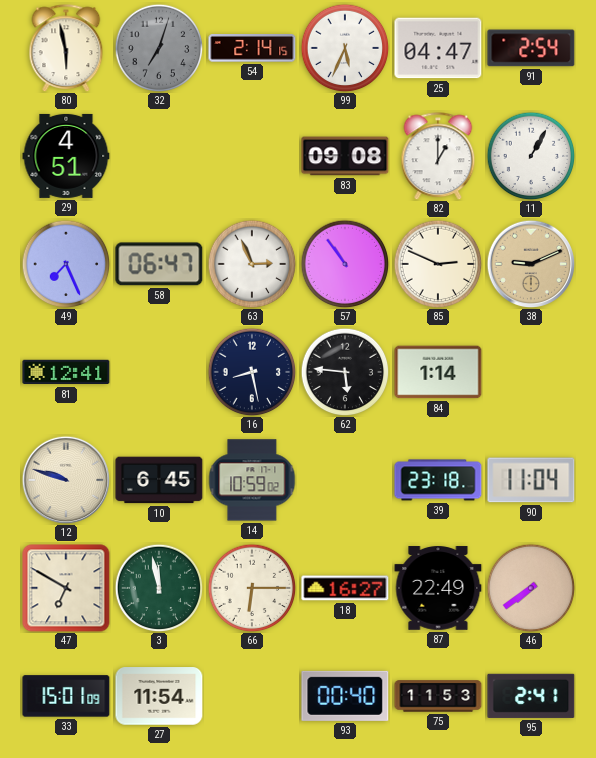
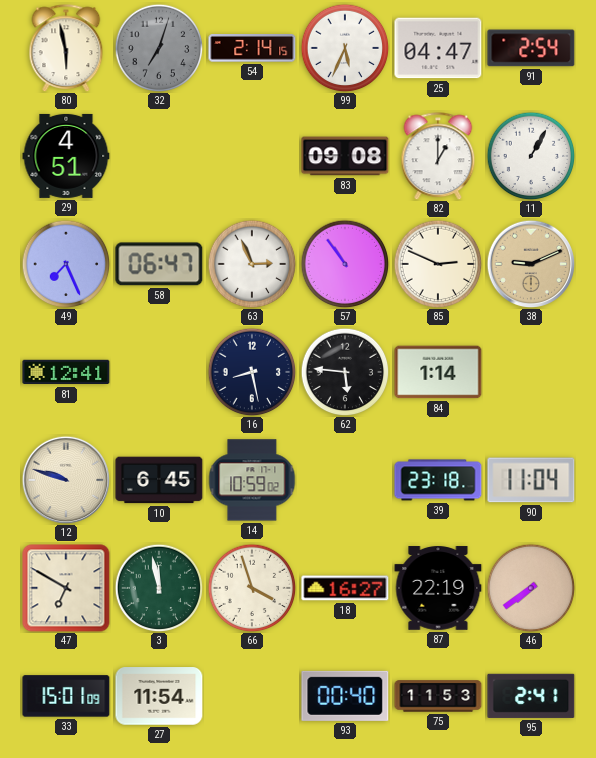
66: 6:15 -> 3:57
87: 22:49 -> 22:19
